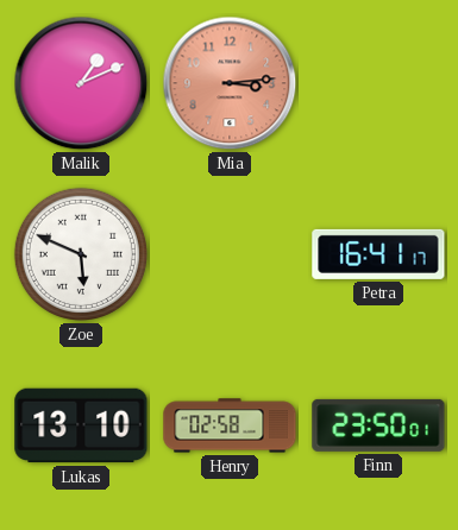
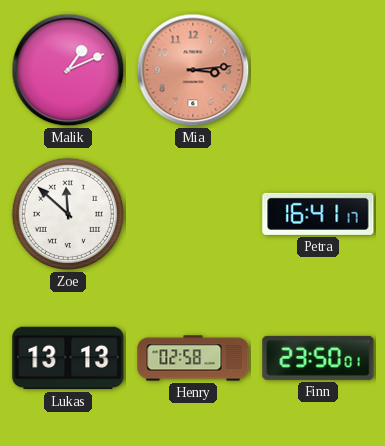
Zoe: 5:49 -> 11:52
Lukas: 13:10 -> 13:13
